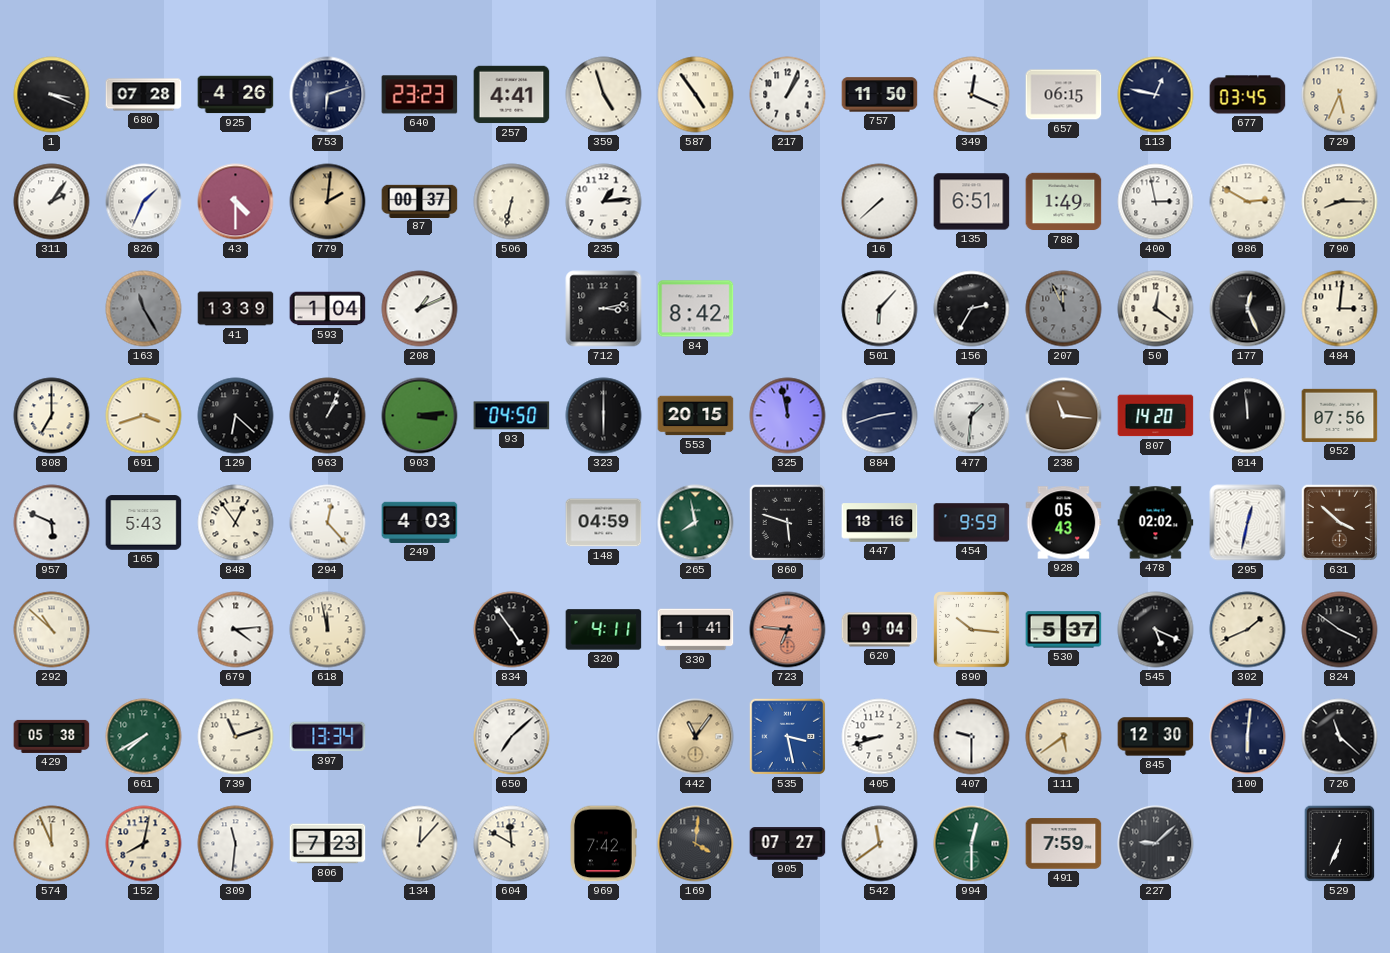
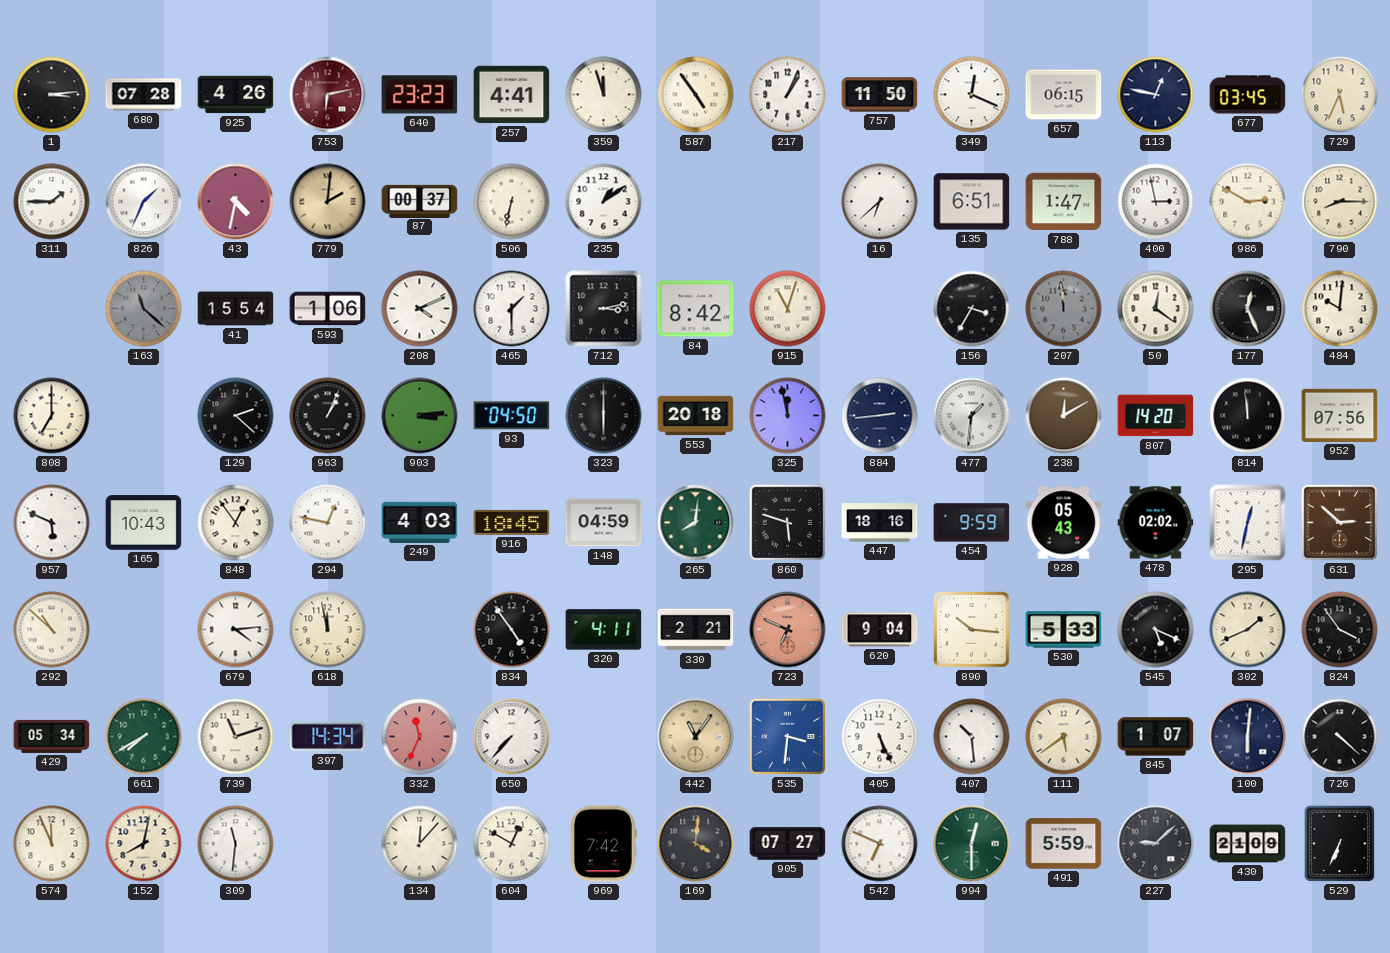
1: 3:19 -> 3:14
753: 6:12 -> 6:13
753 dial: navy -> burgundy
359: 4:57 -> 11:57
311: 2:06 -> 1:45
43: 4:30 -> 4:32
235: 1:14 -> 1:09
16: 7:38 -> 6:38
788: 1:49 -> 1:47
163: 11:25 -> 11:22
41: 13:39 -> 15:54
593: 1:04 -> 1:06
208: 1:11 -> 4:11
465: none -> 1:30
915: none -> 11:03
501: 6:07 -> none
156: 2:35 -> 3:35
207: 11:56 -> 11:59
484: 3:01 -> 10:01
691: 3:42 -> none
129: 6:22 -> 2:22
553: 20:15 -> 20:18
884: 2:42 -> 2:44
238: 11:16 -> 12:10
165: 5:43 -> 10:43
294: 12:23 -> 12:47
916: none -> 18:45
265: 7:58 -> 8:01
631: 3:52 -> 2:52
330: 1:41 -> 2:21
723: 6:46 -> 6:49
530: 5:37 -> 5:33
824: 3:51 -> 3:54
429: 05:38 -> 05:34
397: 13:34 -> 14:34
332: none -> 11:34
650: 7:08 -> 7:37
535: 3:28 -> 3:31
405: 8:42 -> 5:26
407: 9:30 -> 10:29
845: 12:30 -> 1:07
726: 11:22 -> 4:22
806: 7:23 -> none
604: 11:50 -> 12:50
542: 11:39 -> 6:49
491: 7:59 -> 5:59
430: none -> 21:09
